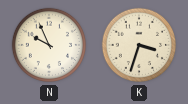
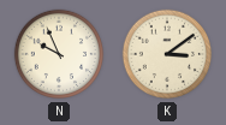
K: 3:33 -> 3:09
